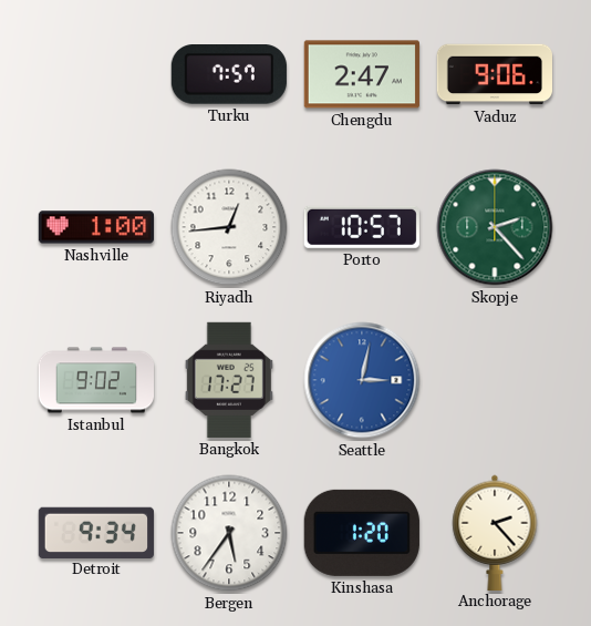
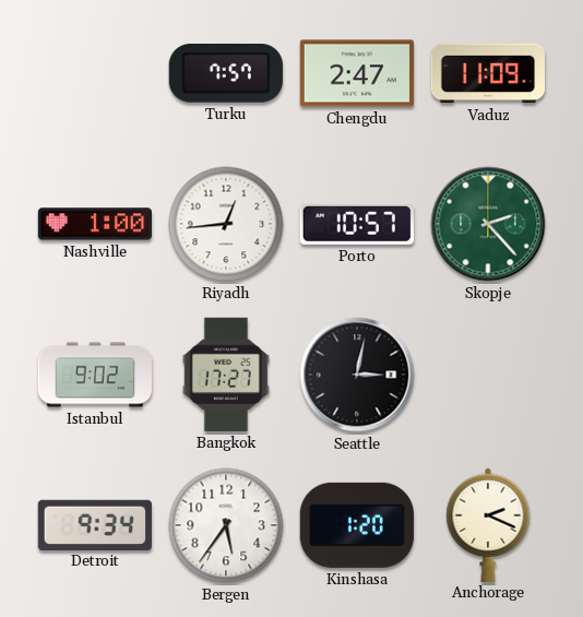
Vaduz: 9:06 -> 11:09
Seattle dial: blue -> black
Anchorage: 2:23 -> 2:19
